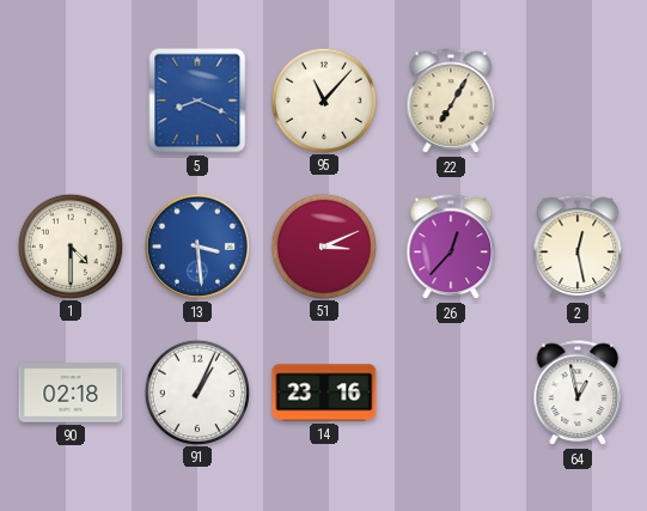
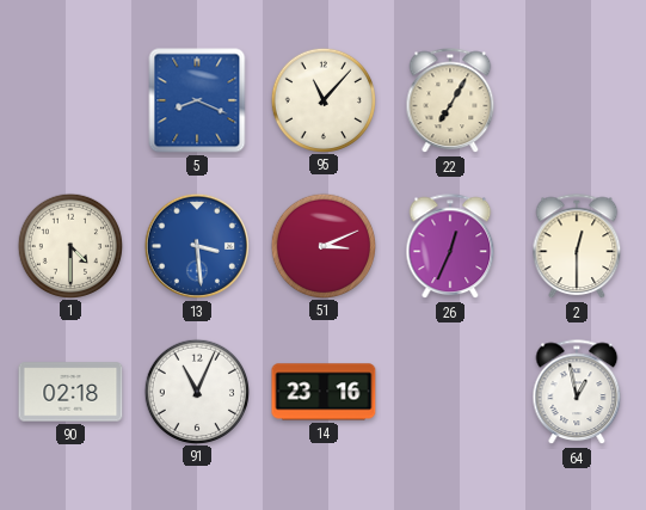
26: 12:37 -> 12:34
2: 12:28 -> 12:30
91: 1:04 -> 11:04
